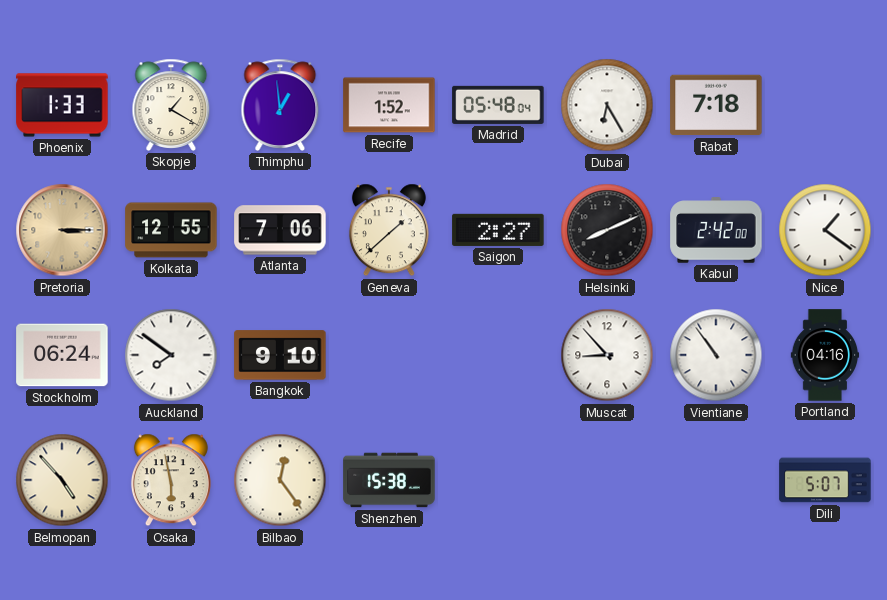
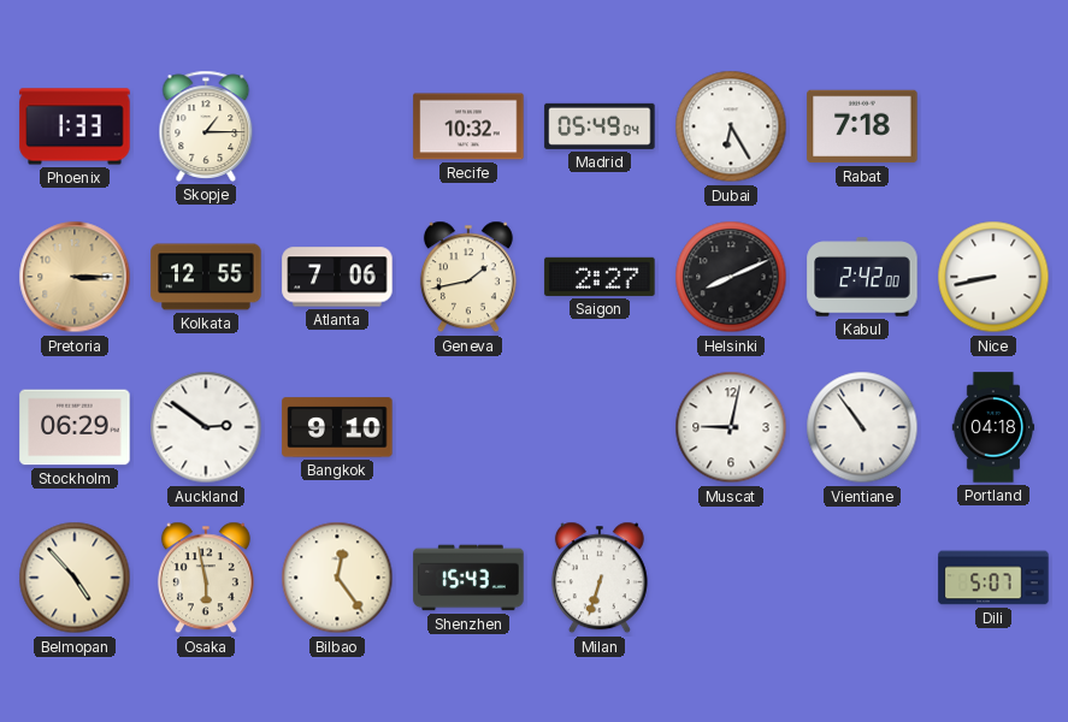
Skopje: 1:20 -> 1:15
Thimphu: 12:59 -> none
Recife: 1:52 -> 10:32
Madrid: 05:48 -> 05:49
Geneva: 1:38 -> 1:43
Nice: 1:21 -> 8:43
Stockholm: 06:24 -> 06:29
Auckland: 7:51 -> 2:51
Muscat: 8:53 -> 9:02
Portland: 04:16 -> 04:18
Shenzhen: 15:38 -> 15:43
Milan: none -> 6:33
